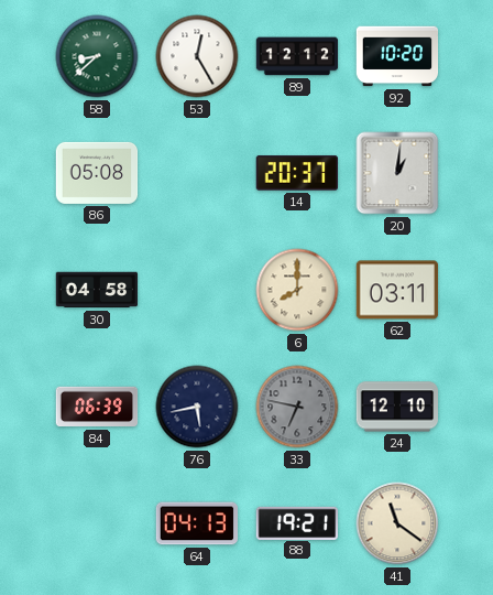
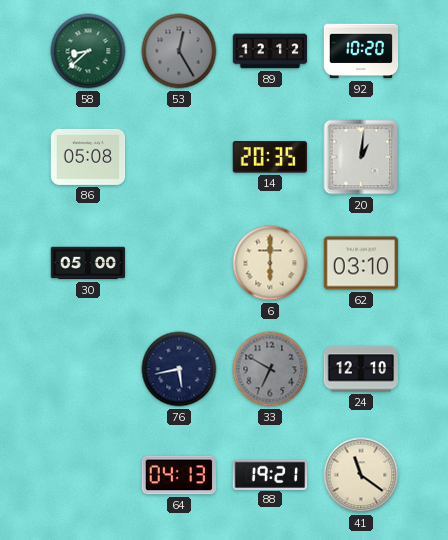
53 dial: white -> grey
14: 20:37 -> 20:35
30: 04:58 -> 05:00
6: 8:00 -> 6:00
62: 03:11 -> 03:10
84: 06:39 -> none
33: 6:47 -> 6:50
